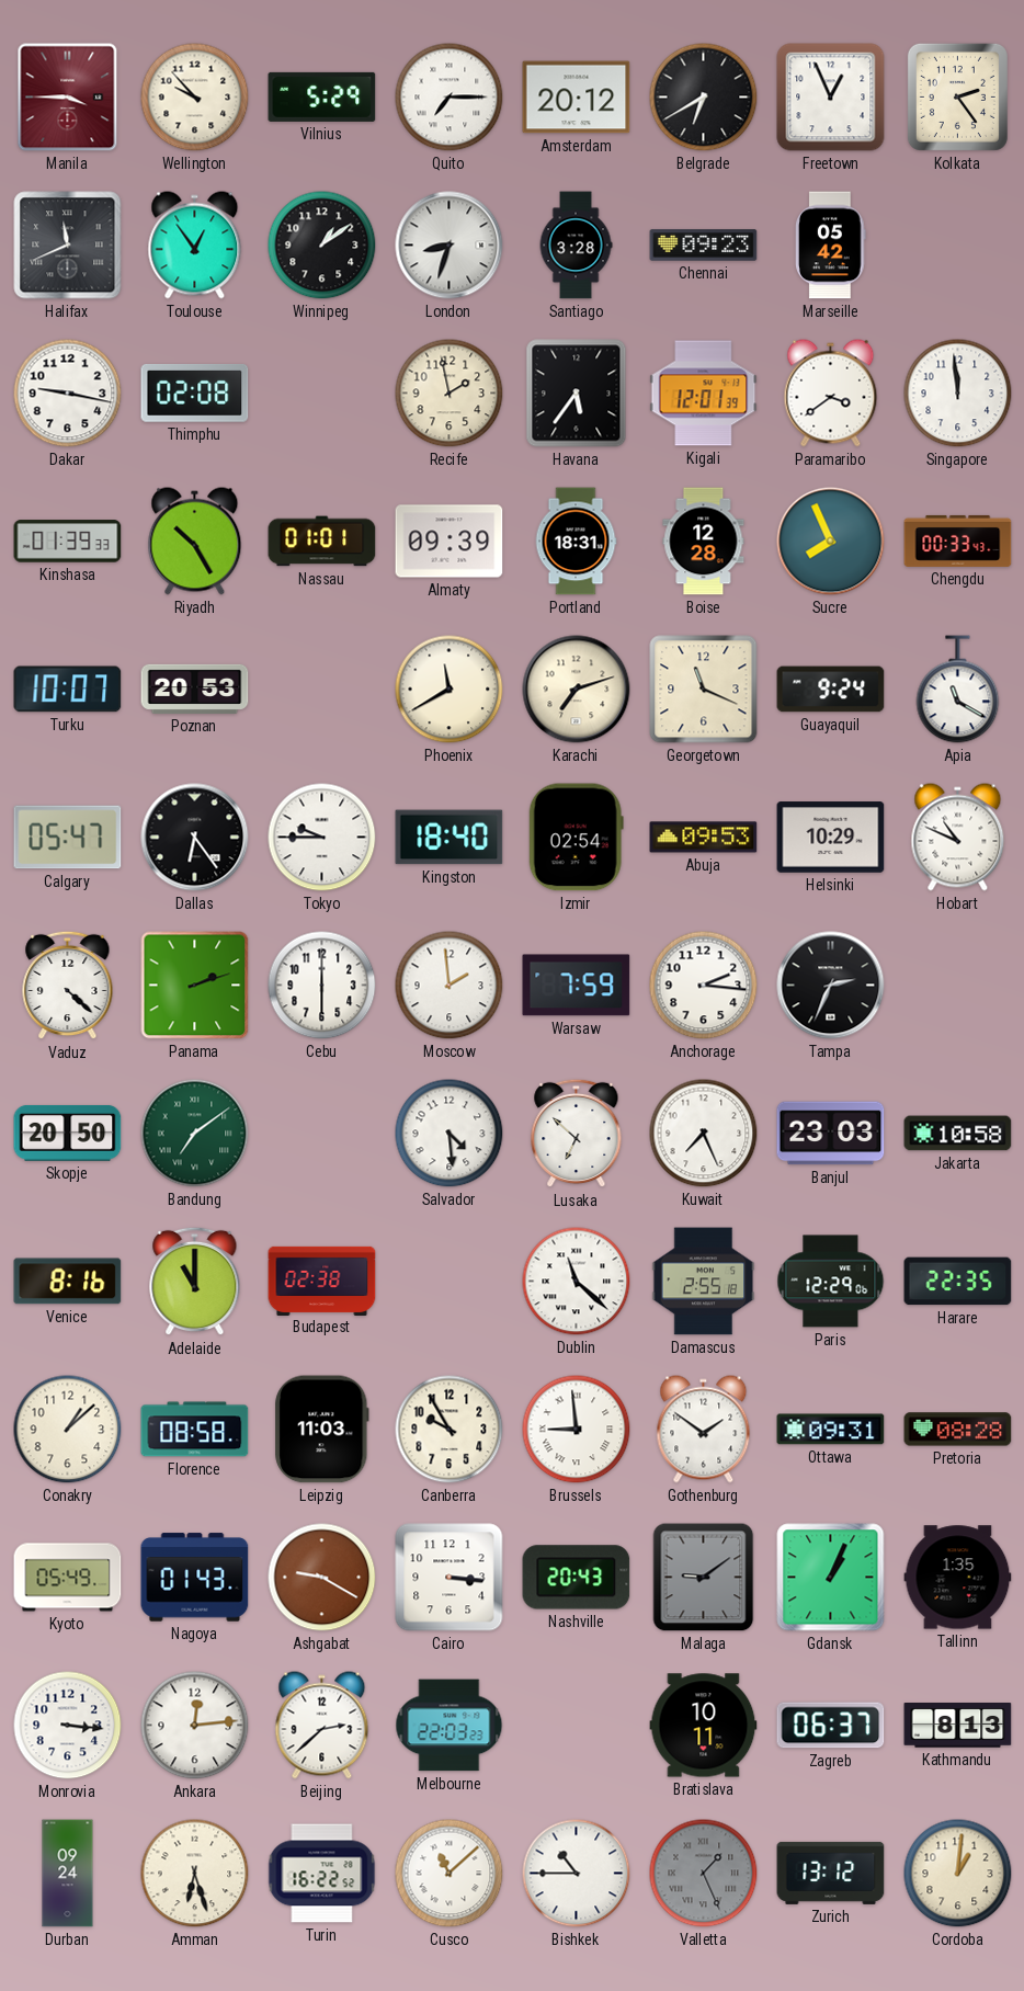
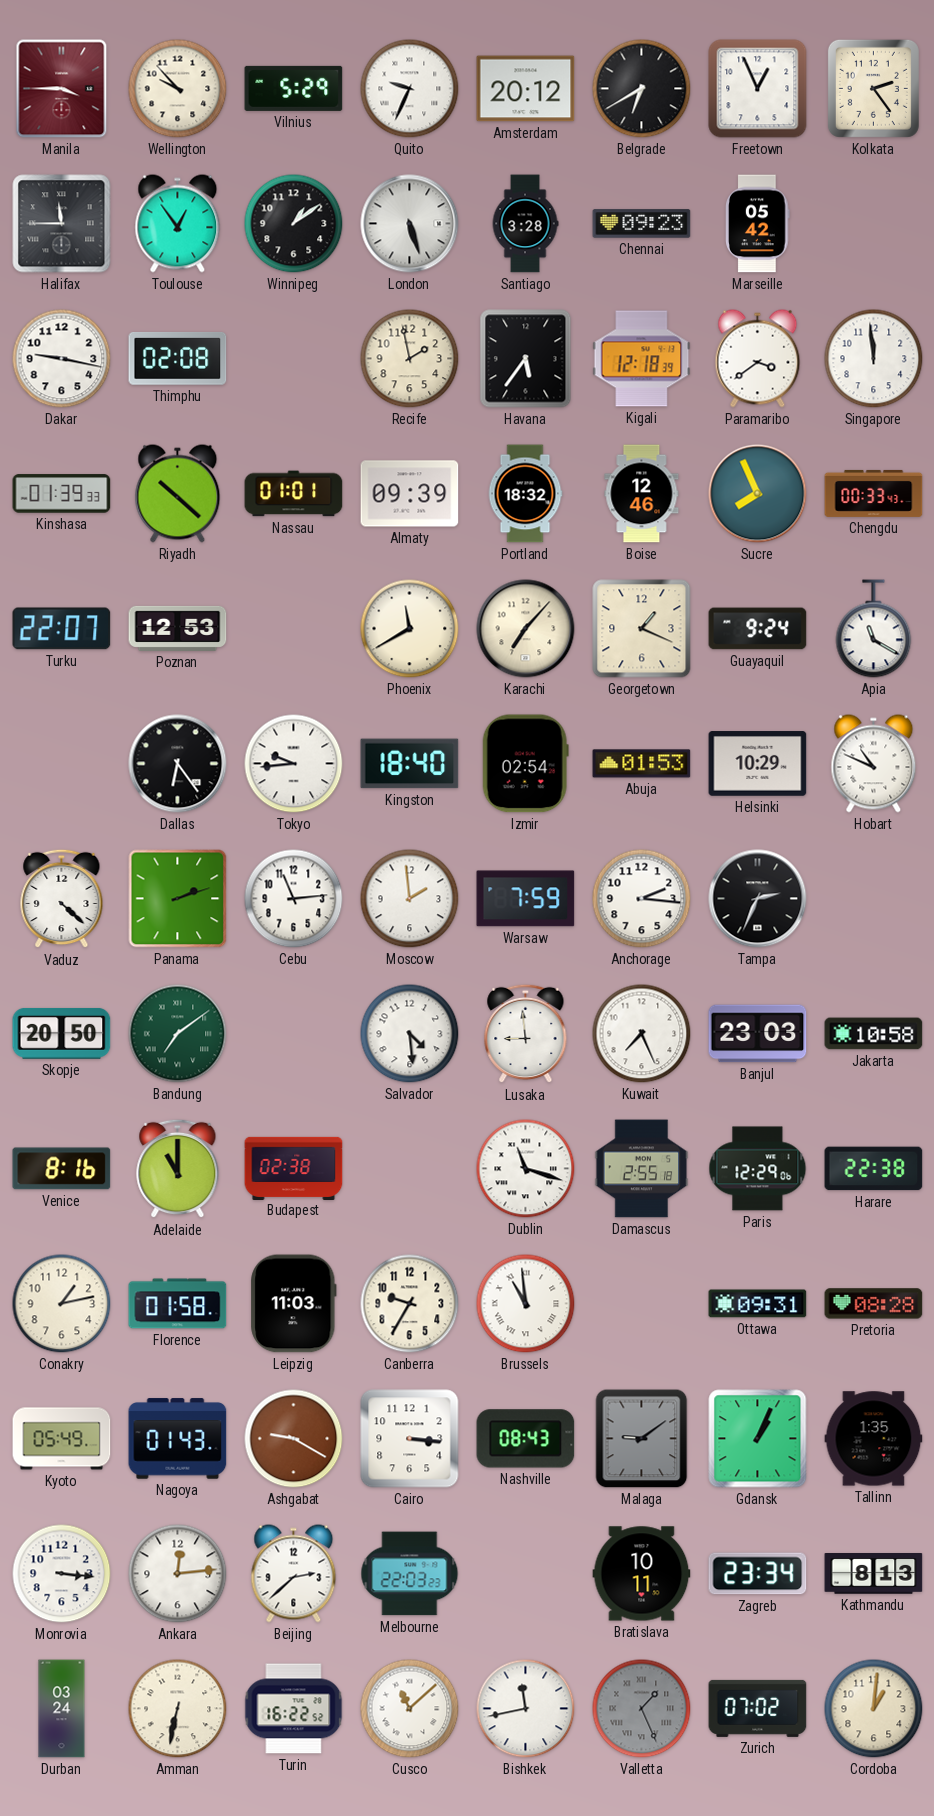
Quito: 7:15 -> 9:34
Halifax: 11:41 -> 11:45
London: 8:33 -> 5:27
Kigali: 12:01 -> 12:18
Riyadh: 10:25 -> 10:22
Portland: 18:31 -> 18:32
Boise: 12:28 -> 12:46
Turku: 10:07 -> 22:07
Poznan: 20:53 -> 12:53
Karachi: 7:12 -> 7:07
Georgetown: 11:19 -> 1:19
Calgary: 05:47 -> none
Tokyo: 9:45 -> 9:44
Abuja: 09:53 -> 01:53
Cebu: 6:00 -> 11:14
Lusaka: 6:52 -> 8:59
Dublin: 11:22 -> 11:18
Harare: 22:35 -> 22:38
Conakry: 1:08 -> 1:13
Florence: 08:58 -> 01:58
Canberra: 9:55 -> 9:35
Brussels: 8:59 -> 10:59
Gothenburg: 1:51 -> none
Nashville: 20:43 -> 08:43
Zagreb: 06:37 -> 23:34
Durban: 09:24 -> 03:24
Amman: 6:27 -> 6:32
Bishkek: 10:45 -> 11:43
Zurich: 13:12 -> 07:02
